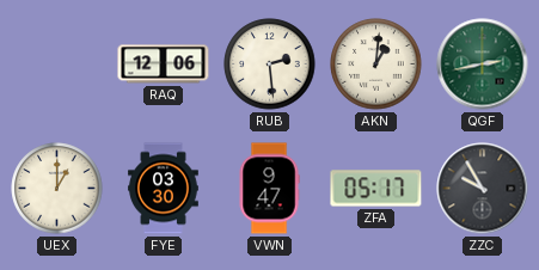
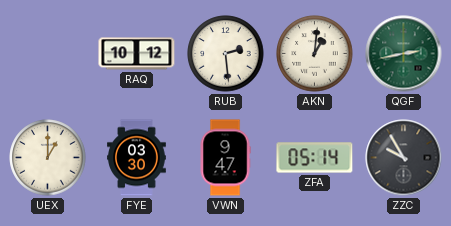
RAQ: 12:06 -> 10:12
ZFA: 05:17 -> 05:14
